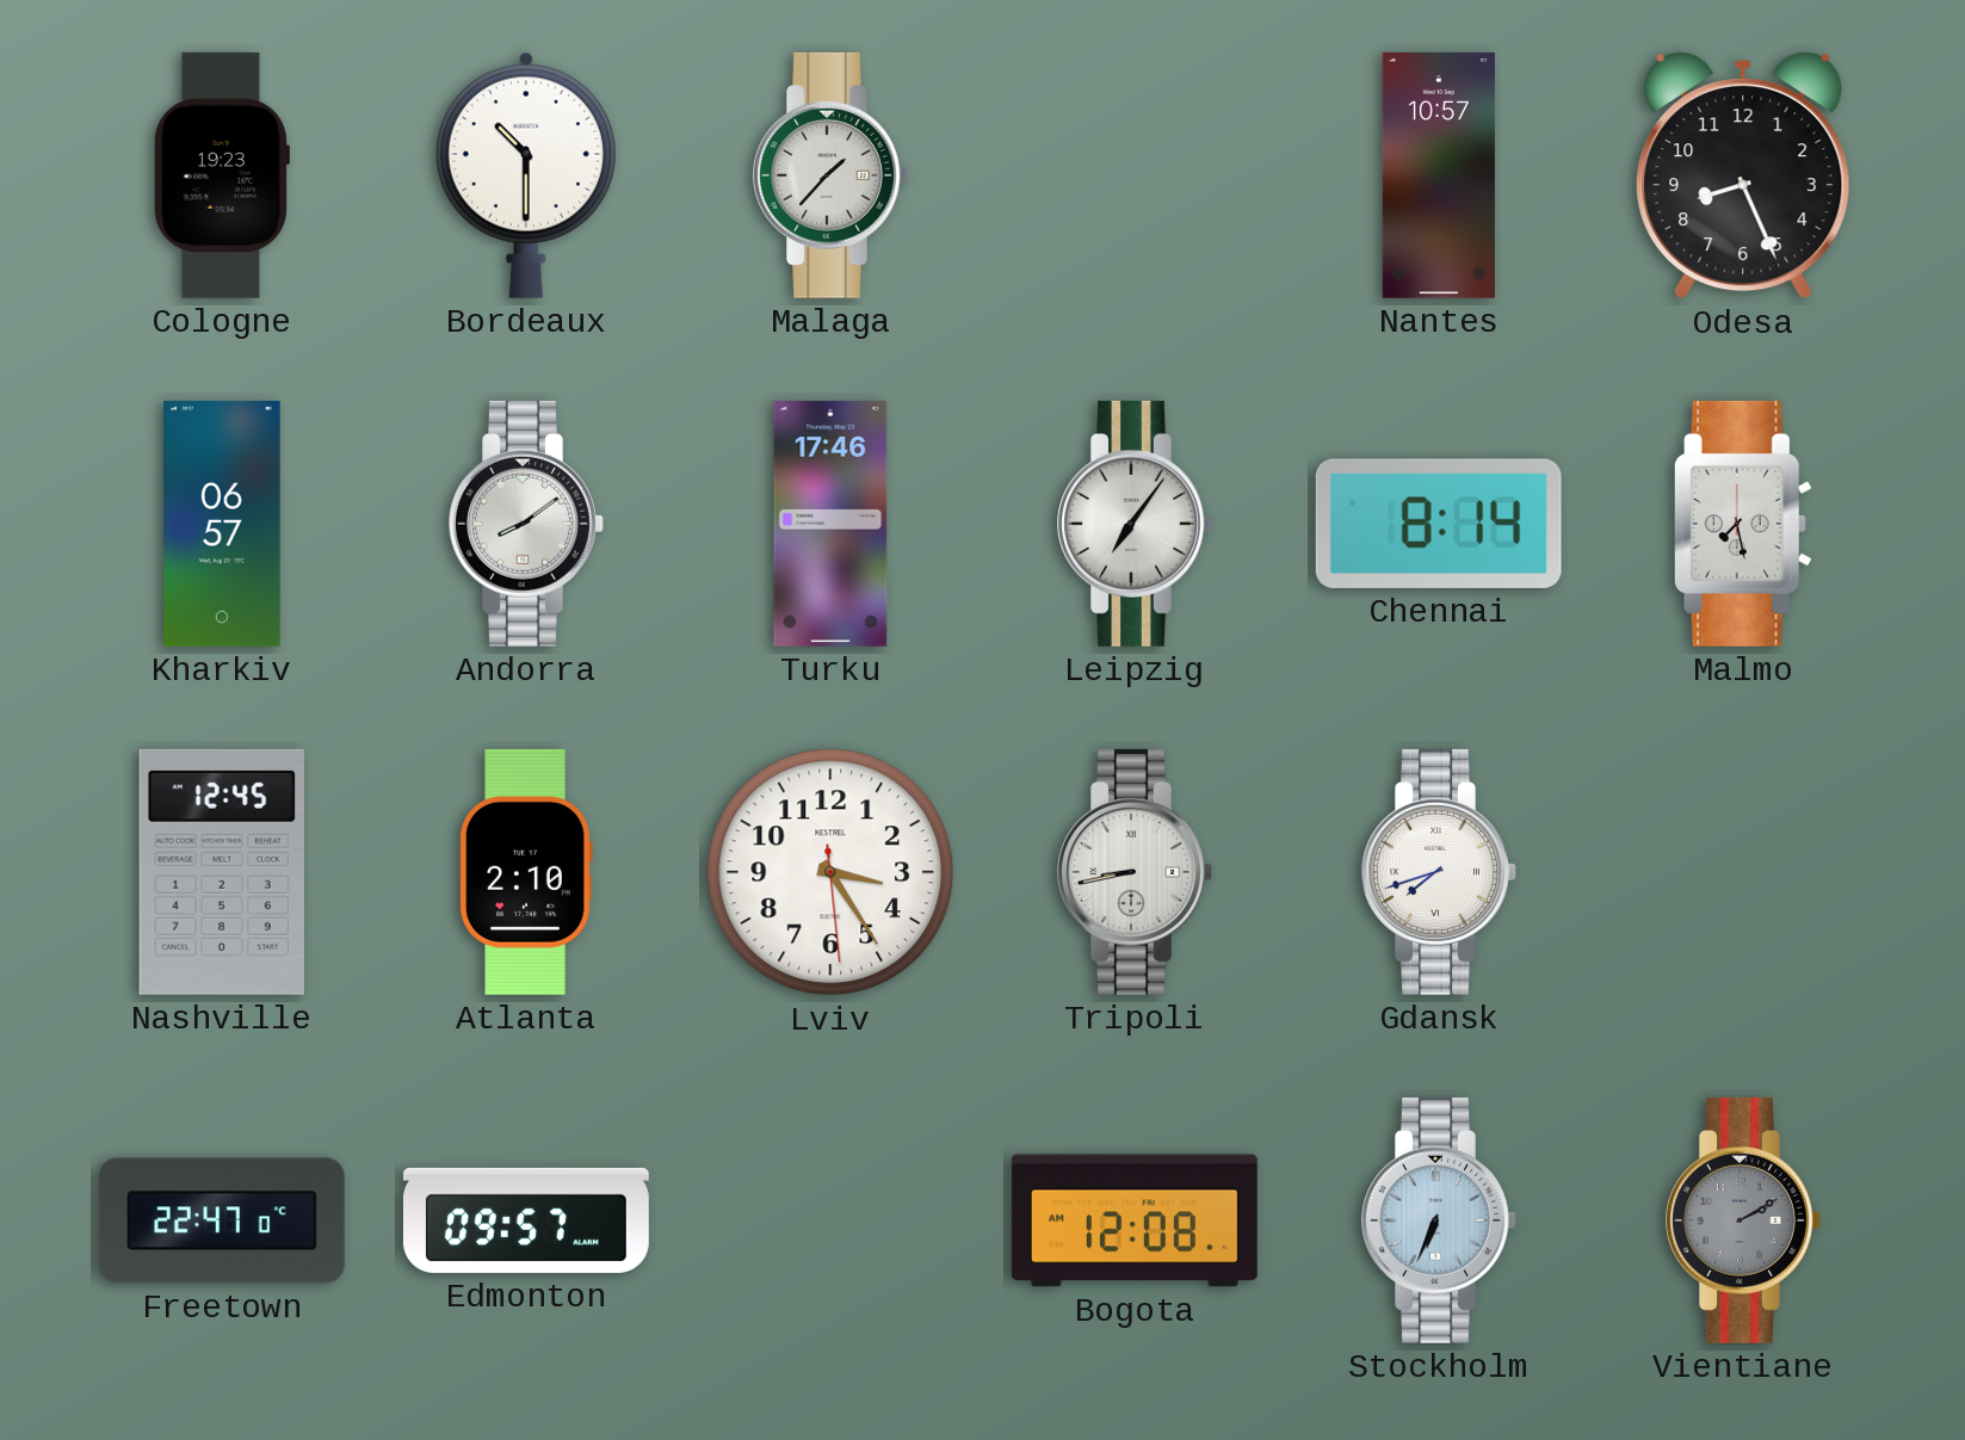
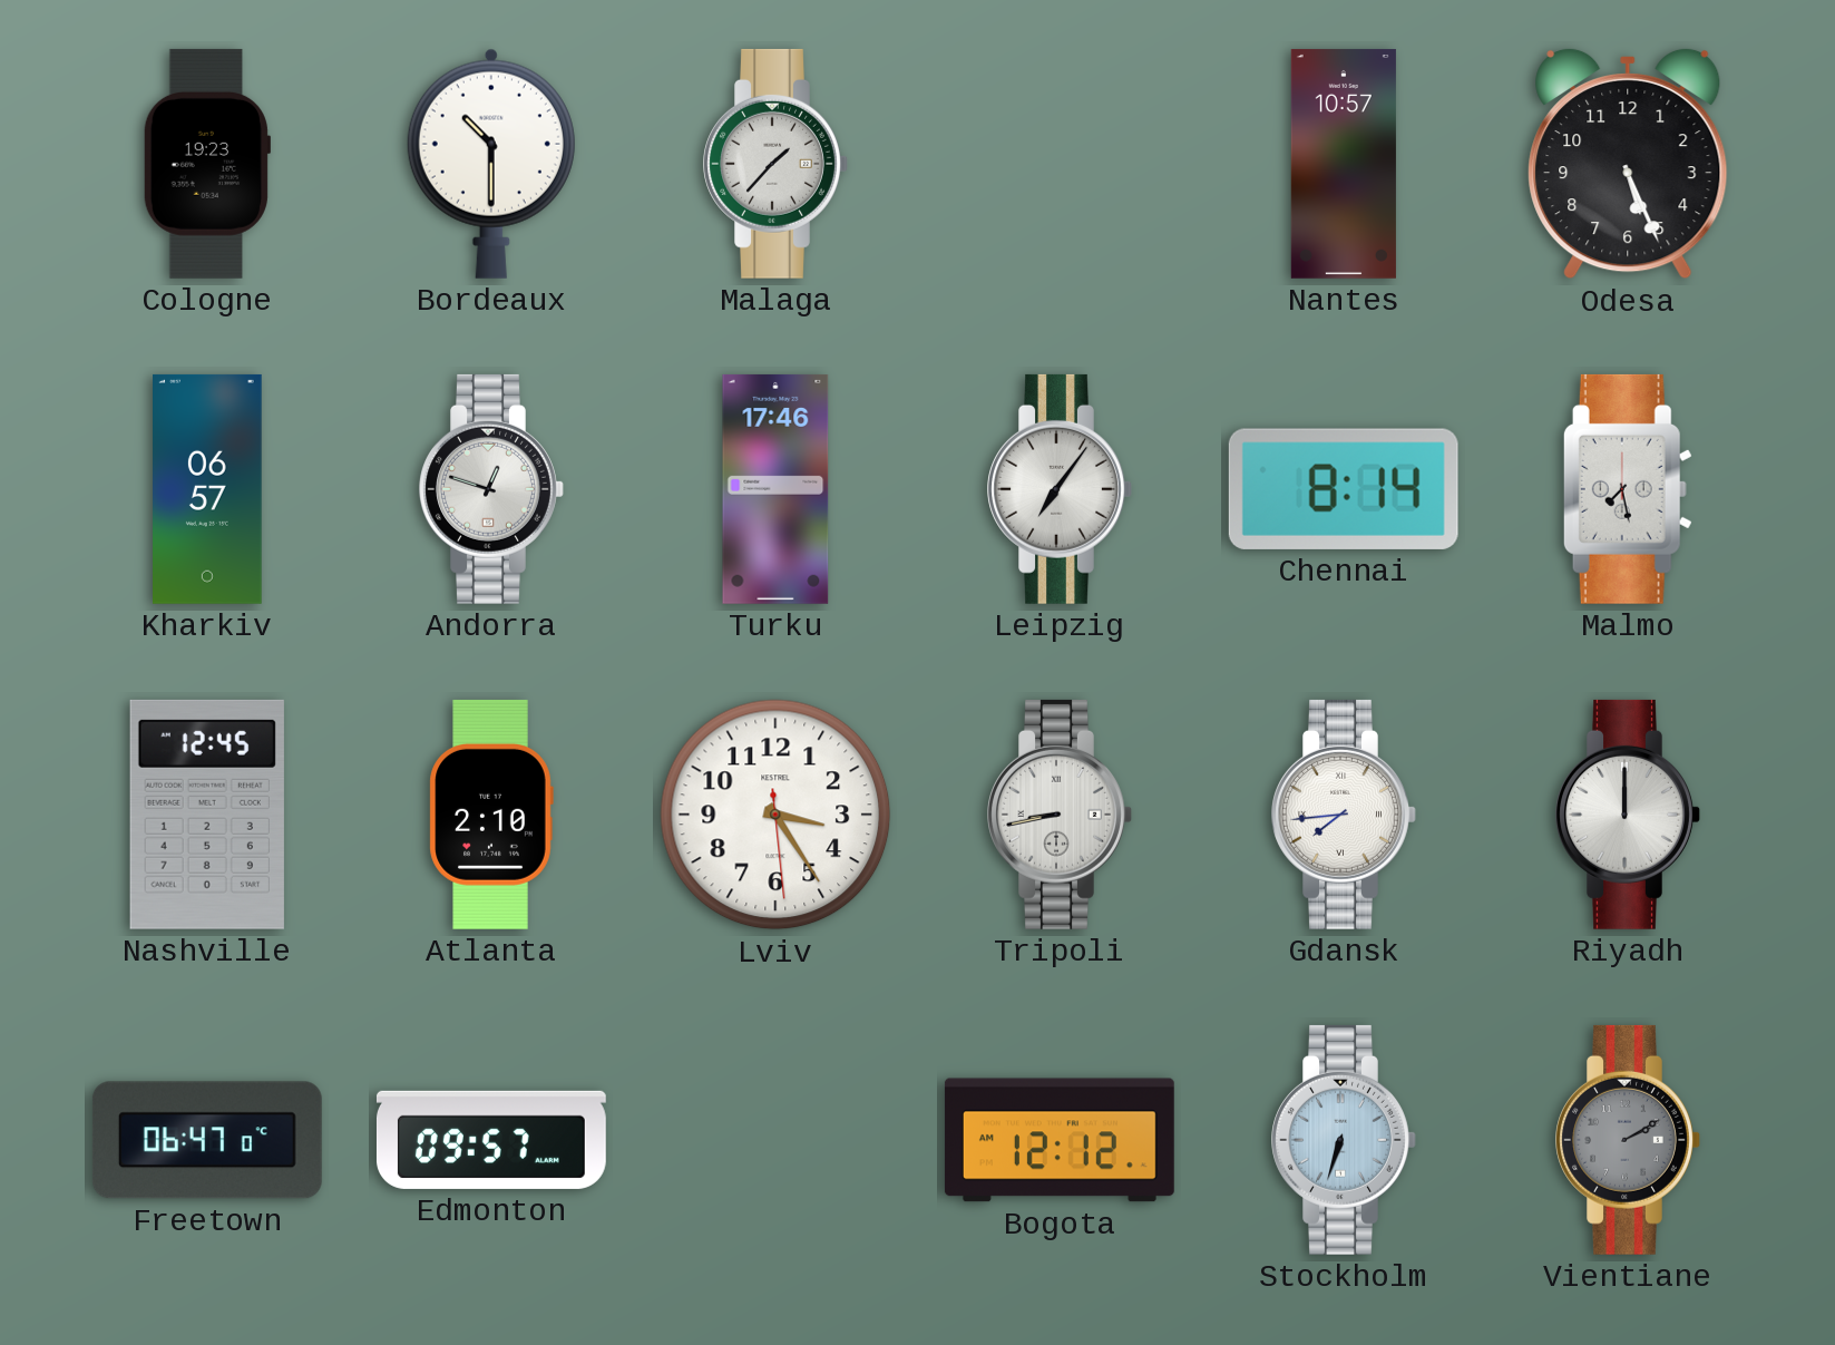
Odesa: 8:26 -> 5:26
Andorra: 8:09 -> 12:48
Gdansk: 7:42 -> 7:44
Riyadh: none -> 12:00
Freetown: 22:47 -> 06:47
Bogota: 12:08 -> 12:12
Stockholm: 6:34 -> 6:33
